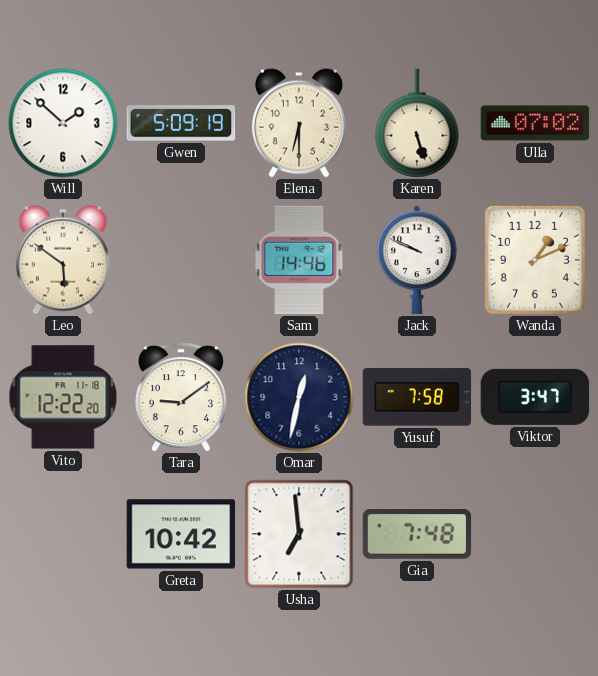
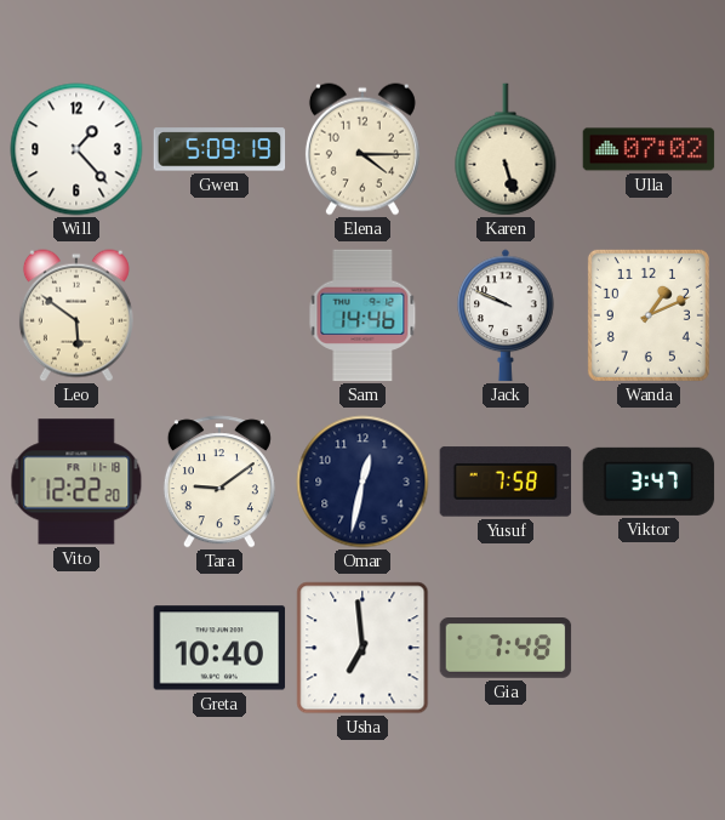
Will: 1:52 -> 1:23
Elena: 6:30 -> 4:15
Greta: 10:42 -> 10:40
